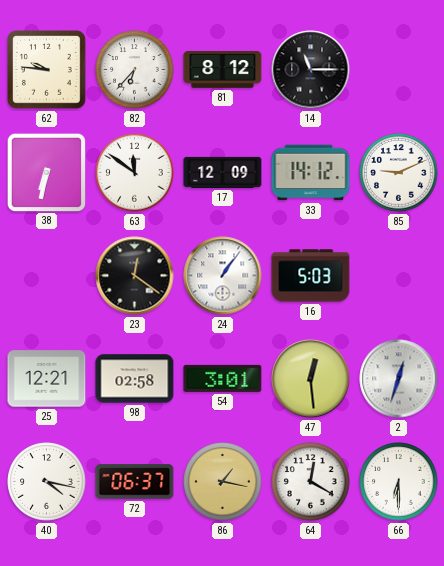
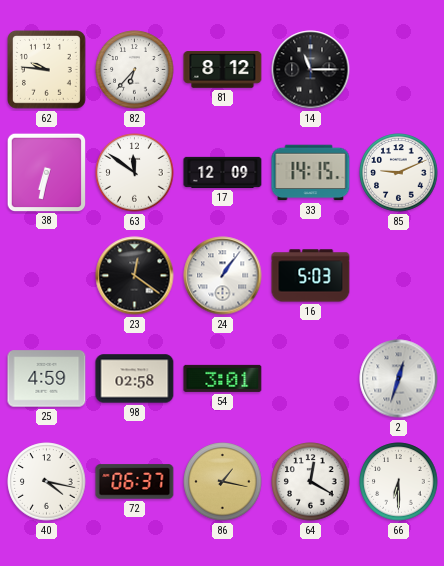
33: 14:12 -> 14:15
25: 12:21 -> 4:59
47: 12:29 -> none
